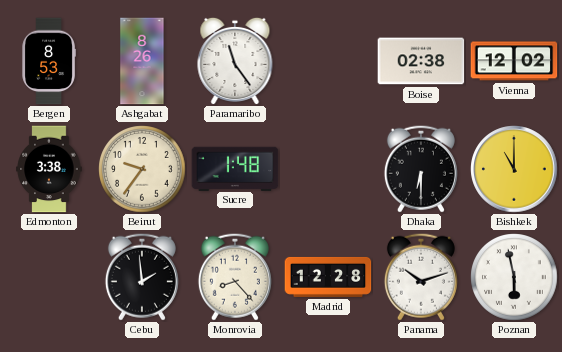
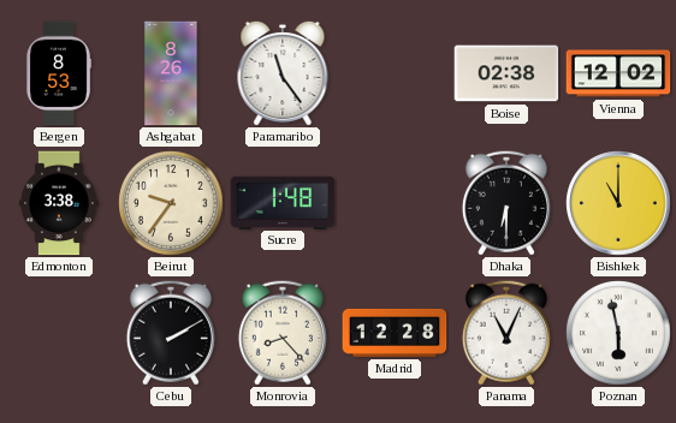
Cebu: 1:59 -> 2:10
Panama: 10:12 -> 11:04
